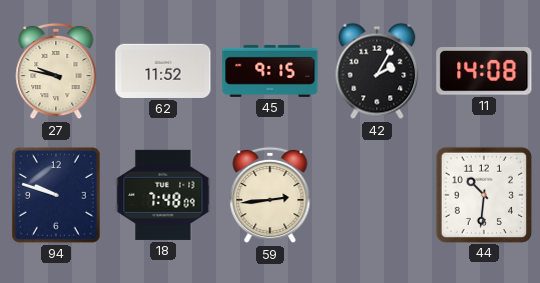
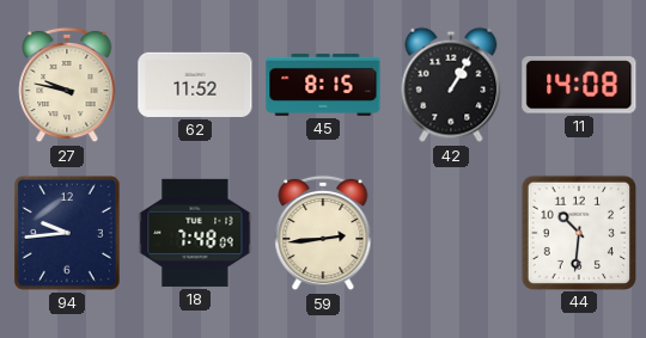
45: 9:15 -> 8:15
42: 2:05 -> 1:05
94: 9:48 -> 9:44
